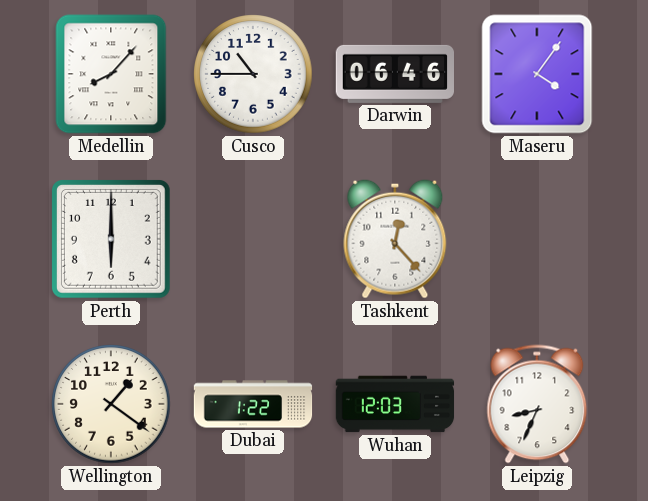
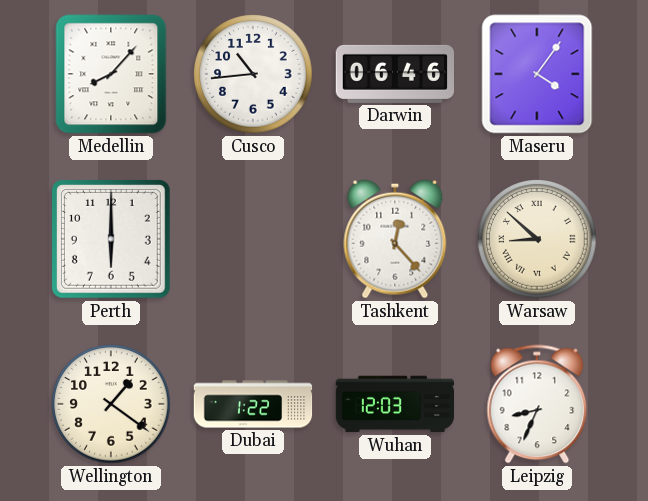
Cusco: 10:45 -> 10:44
Warsaw: none -> 8:52
